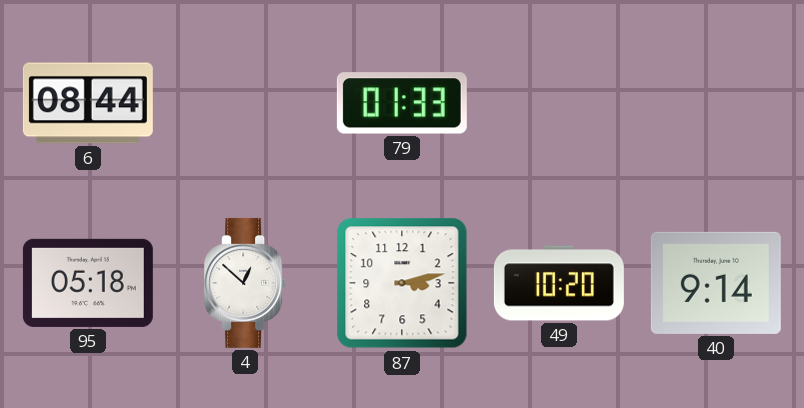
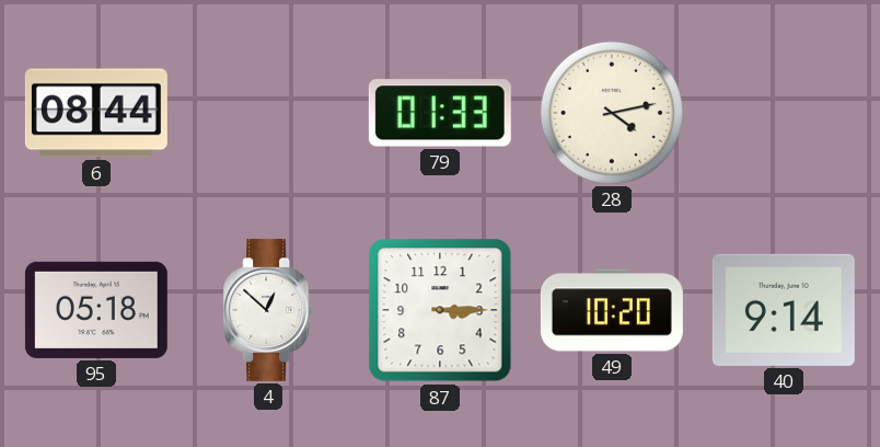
28: none -> 4:13
87: 3:13 -> 3:15
